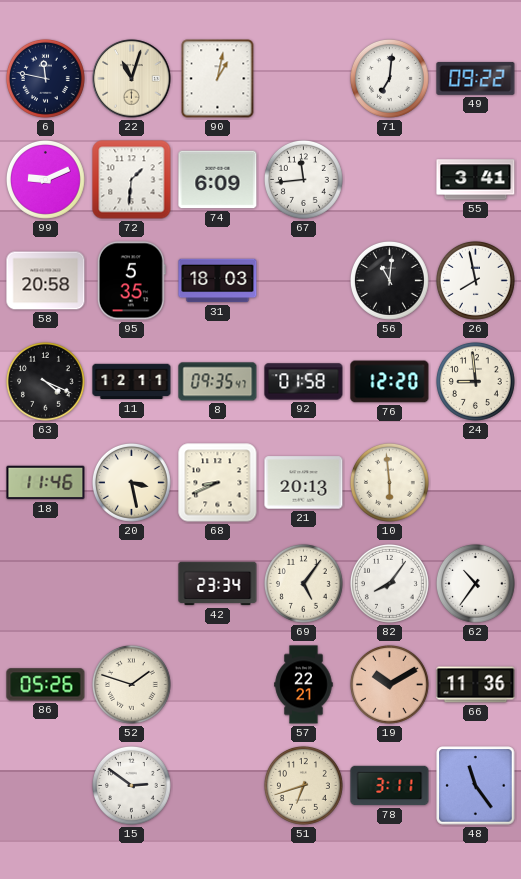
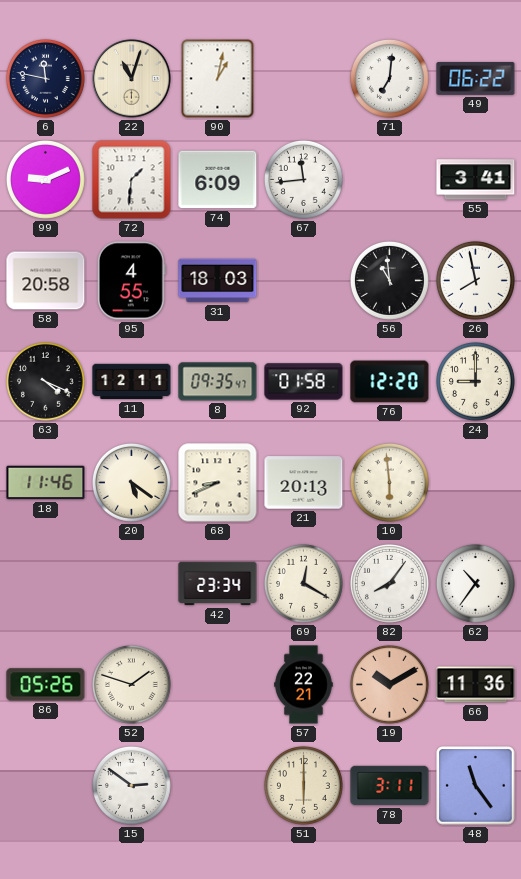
49: 09:22 -> 06:22
95: 5:35 -> 4:55
56: 11:01 -> 10:59
24: 8:59 -> 9:00
20: 3:28 -> 5:21
69: 5:06 -> 12:20
51: 6:42 -> 6:00
